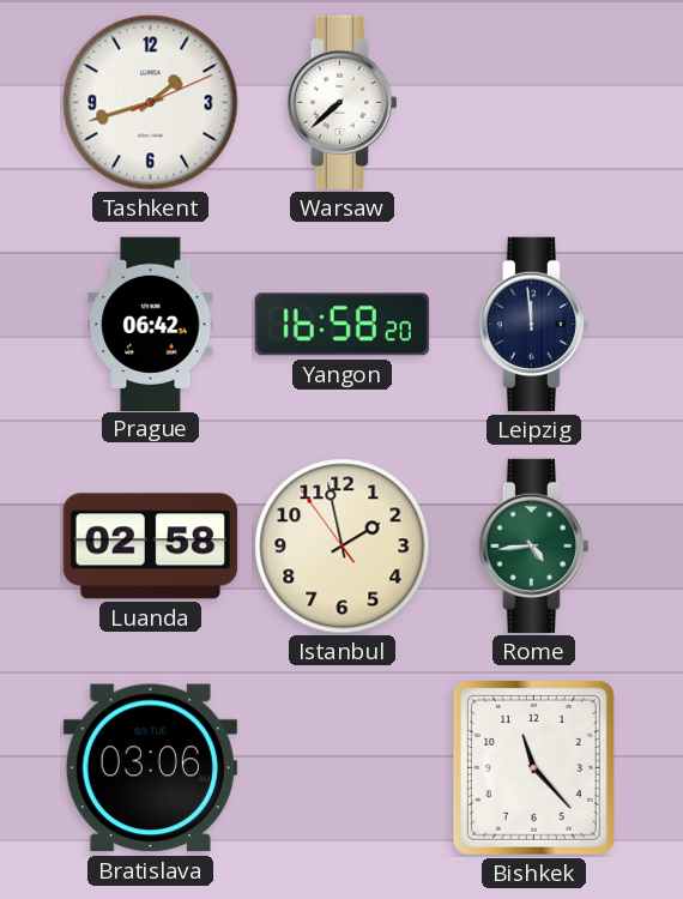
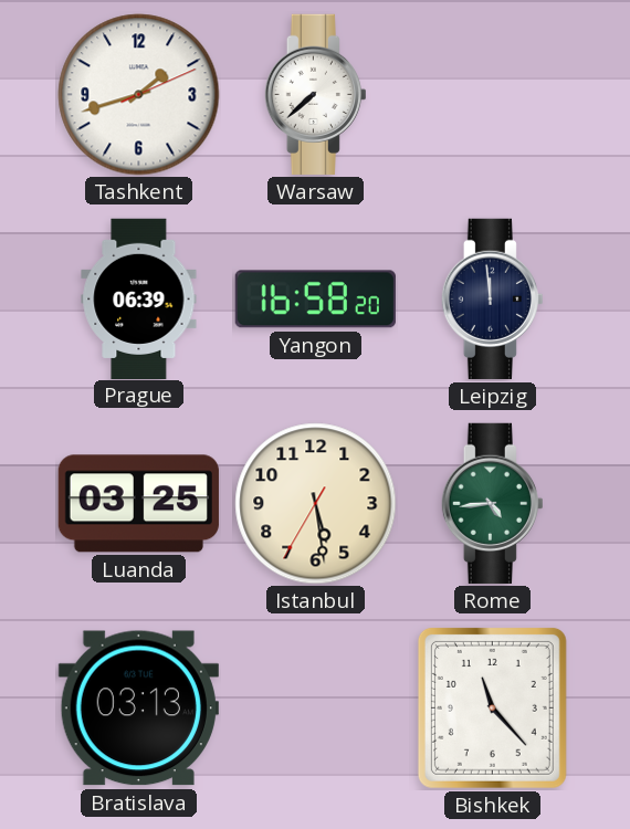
Prague: 06:42 -> 06:39
Luanda: 02:58 -> 03:25
Istanbul: 1:57 -> 5:28
Bratislava: 03:06 -> 03:13
